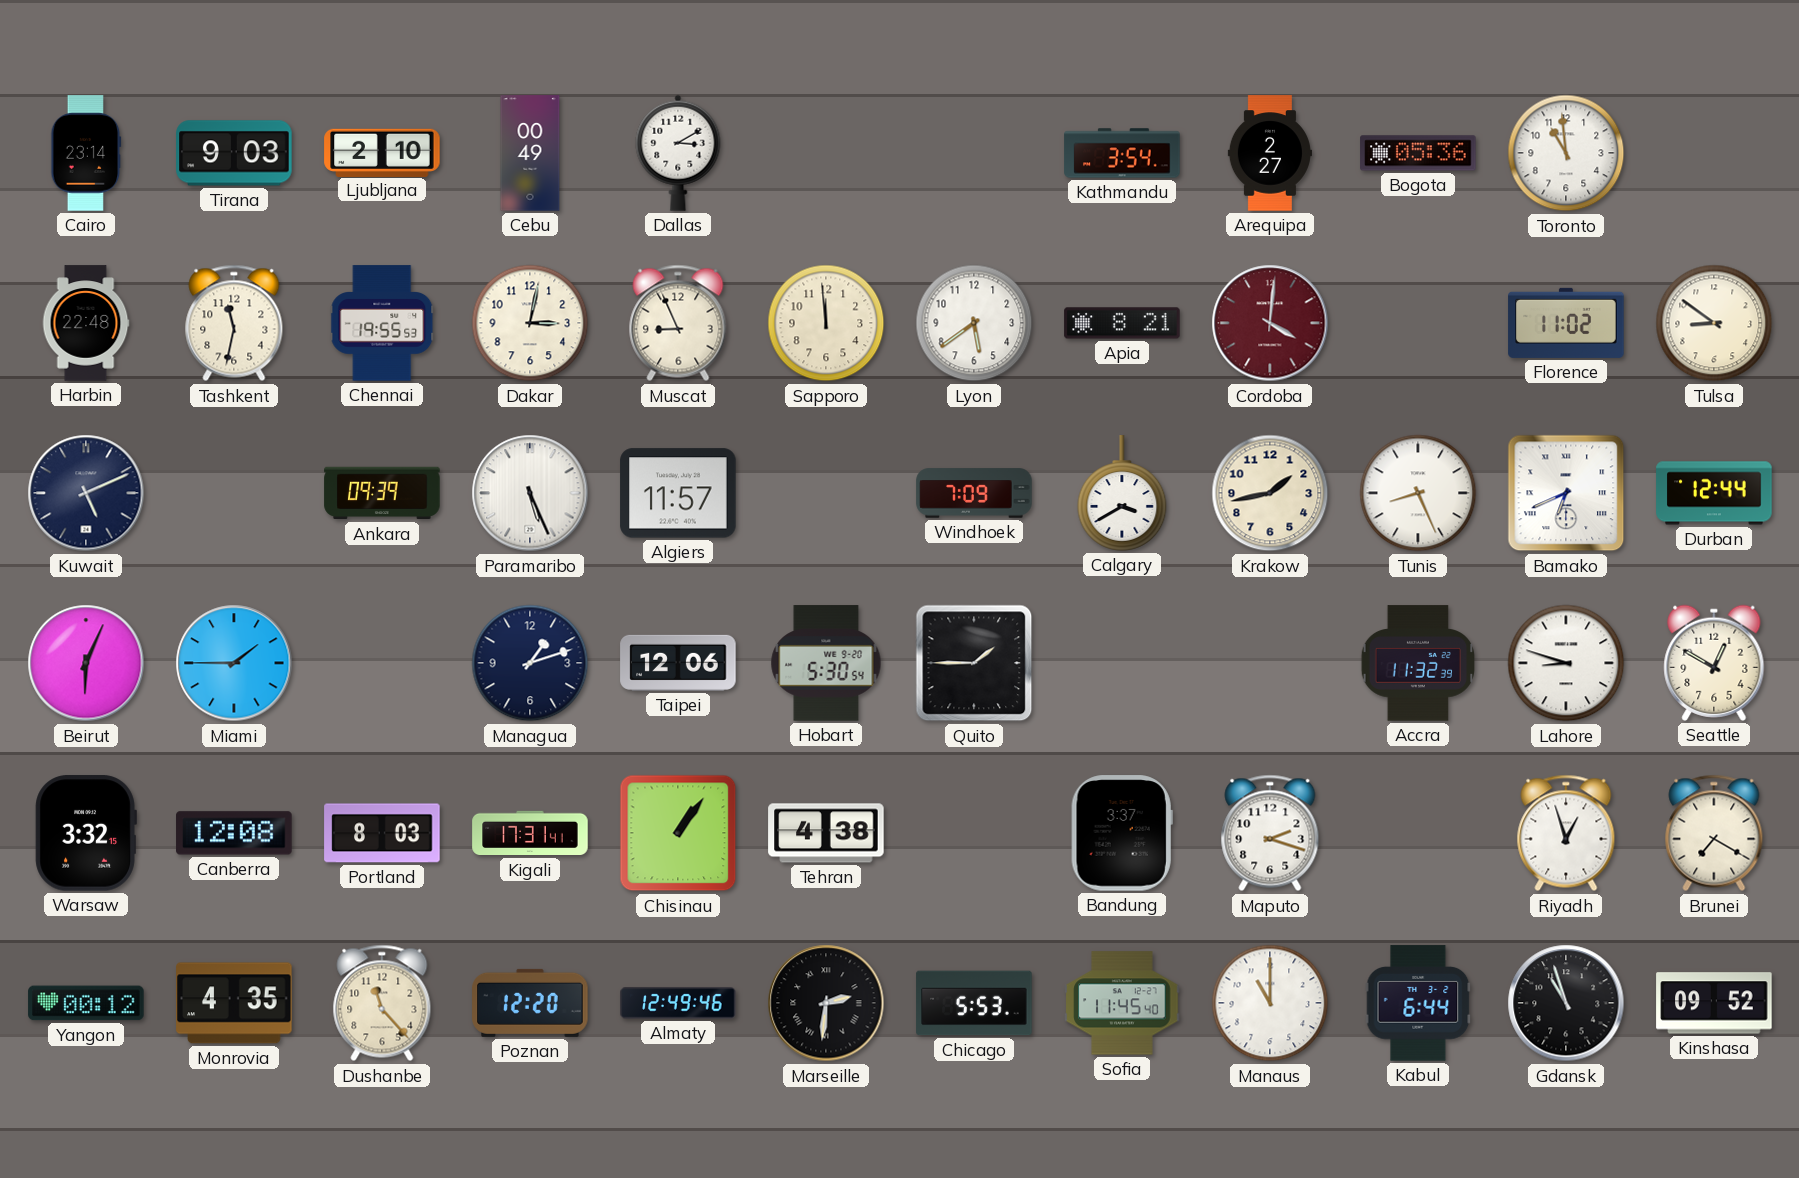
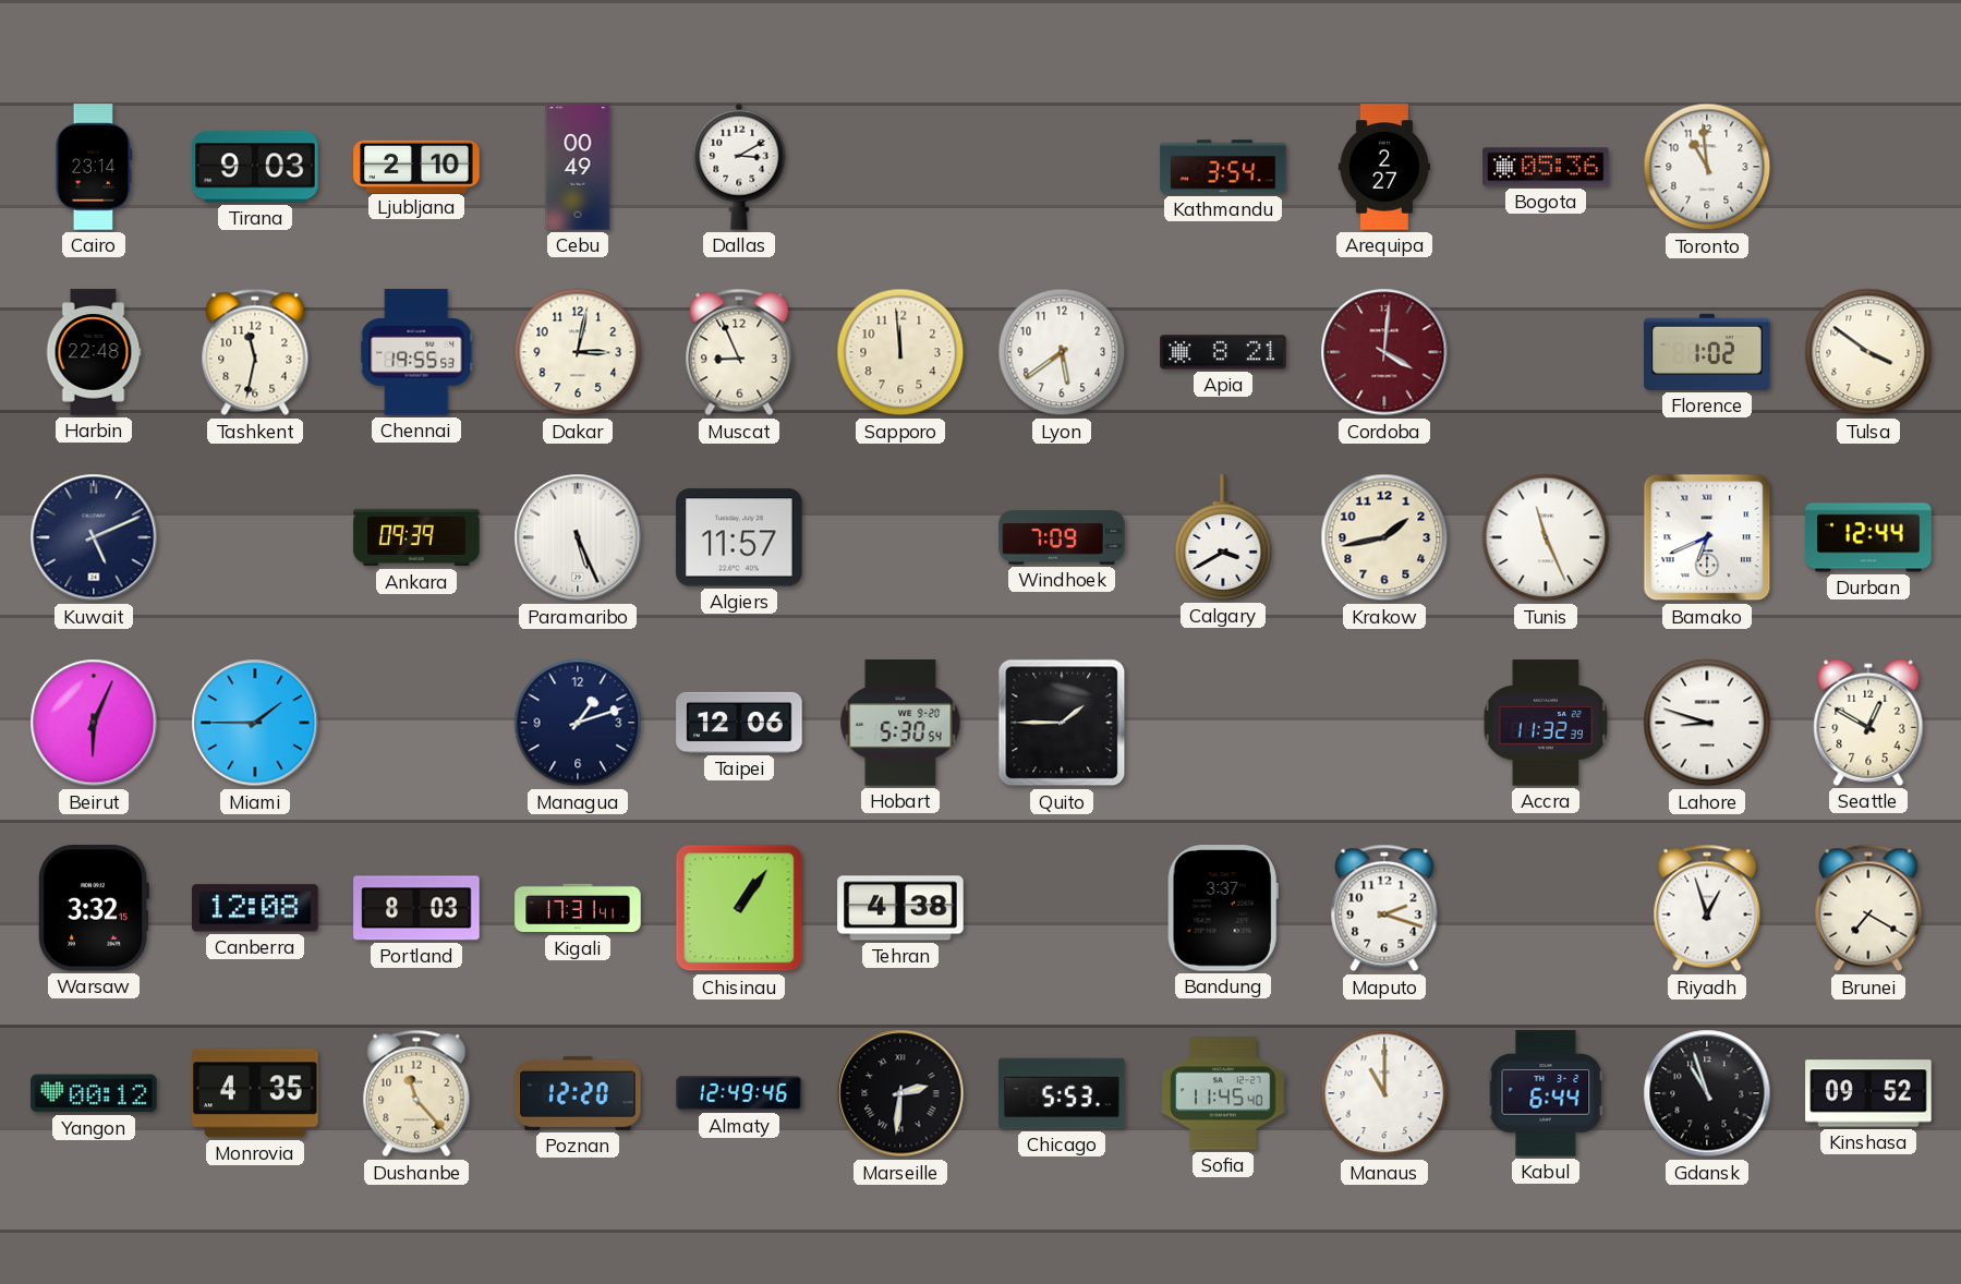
Florence: 11:02 -> 1:02
Tulsa: 8:51 -> 3:51
Tunis: 8:26 -> 11:26
